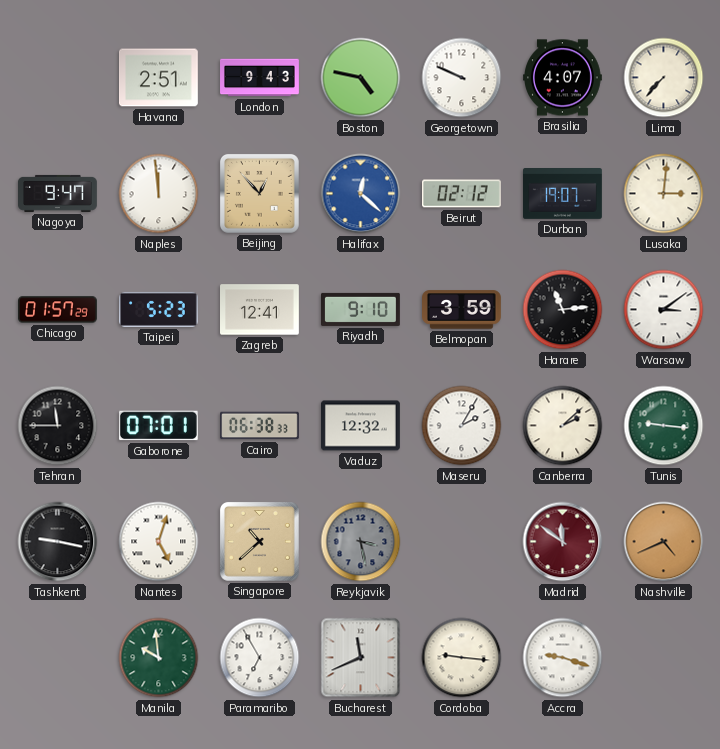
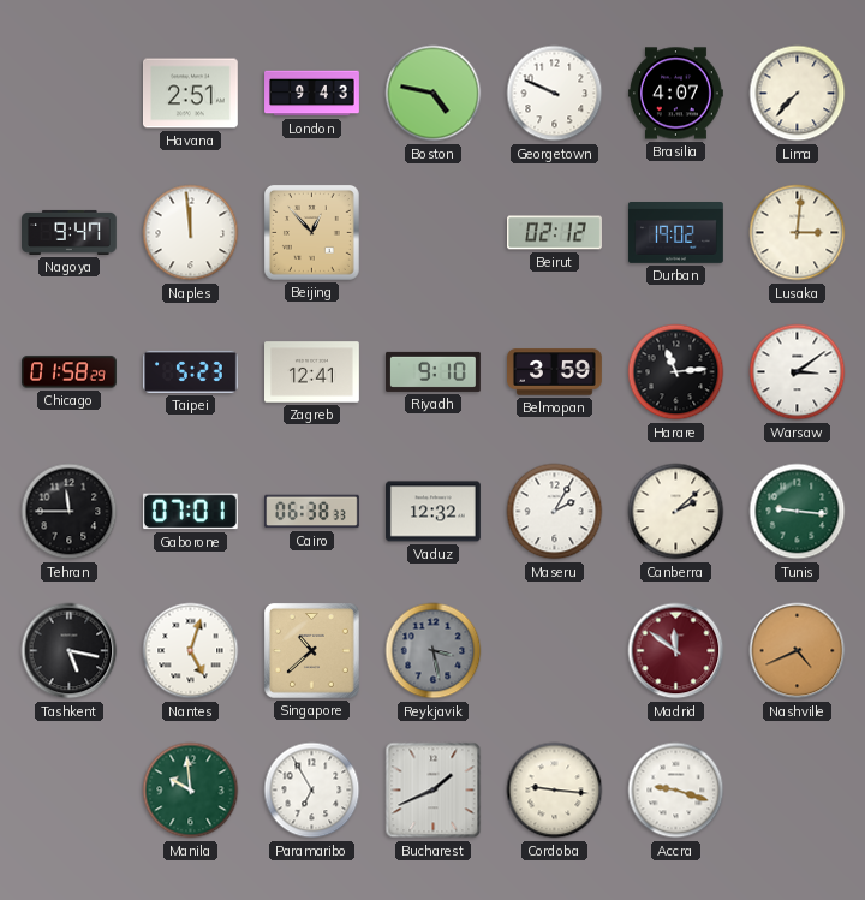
Halifax: 12:22 -> none
Durban: 19:07 -> 19:02
Chicago: 01:57 -> 01:58
Tashkent: 9:17 -> 5:17
Bucharest: 11:41 -> 1:41
